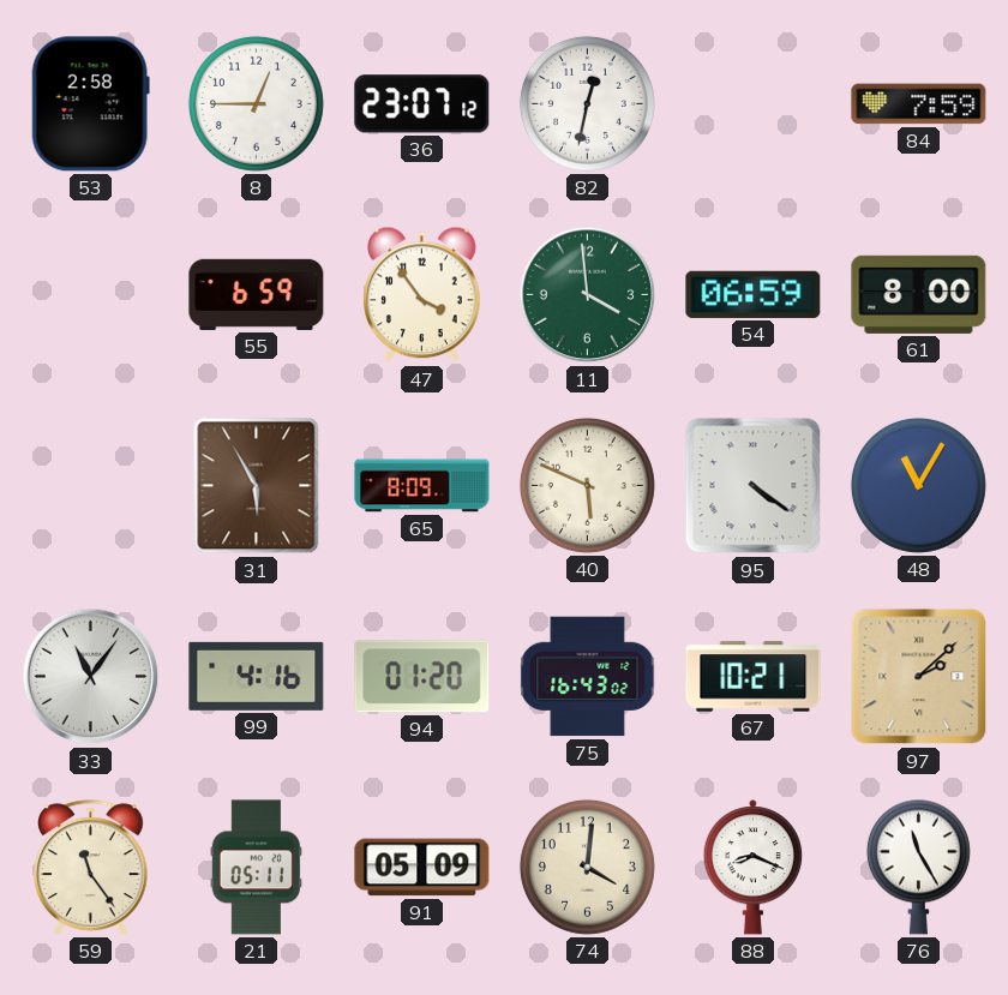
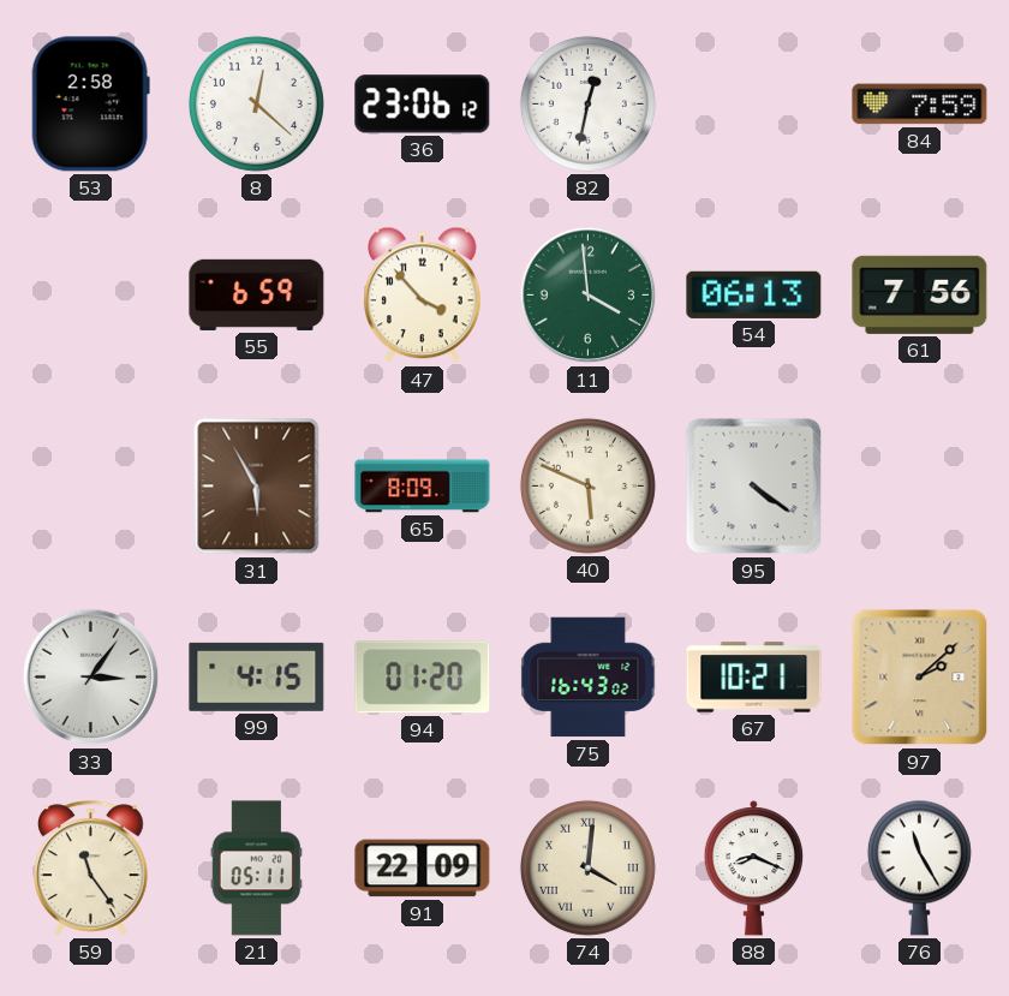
8: 12:45 -> 12:22
36: 23:07 -> 23:06
47: 3:54 -> 3:53
54: 06:59 -> 06:13
61: 8:00 -> 7:56
48: 11:05 -> none
33: 11:06 -> 3:06
99: 4:16 -> 4:15
91: 05:09 -> 22:09
74 numerals: Arabic -> Roman
